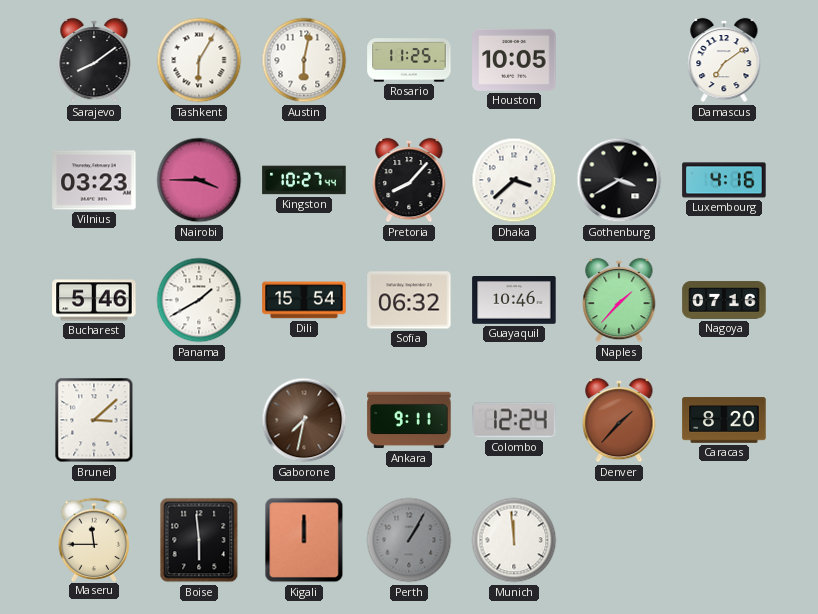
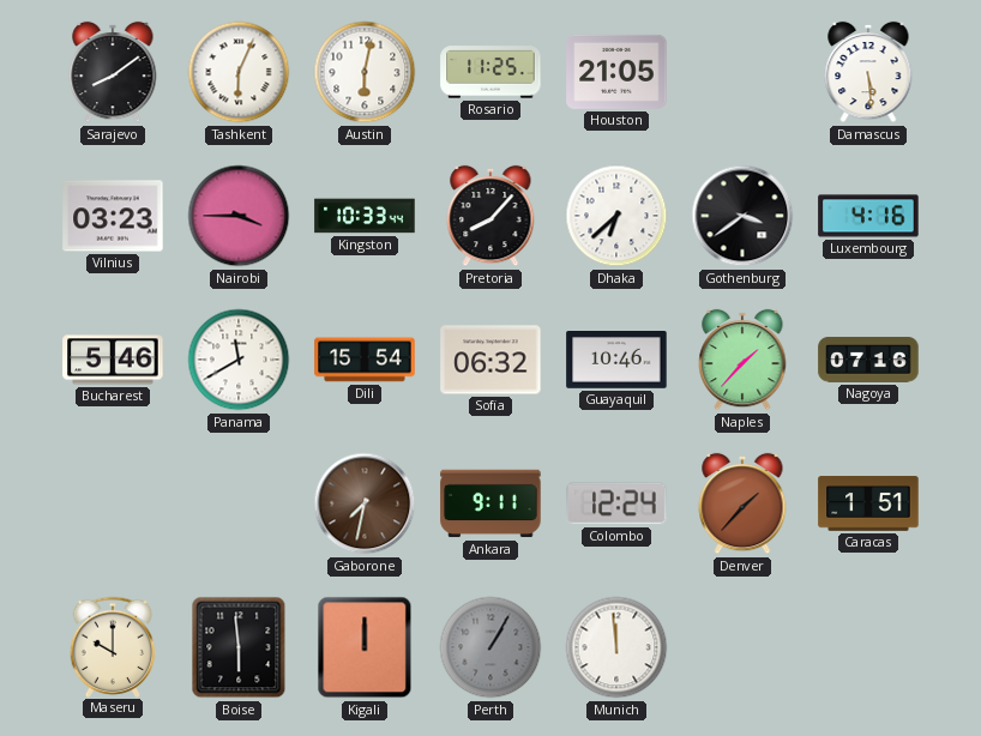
Tashkent: 6:05 -> 6:04
Houston: 10:05 -> 21:05
Damascus: 7:09 -> 5:29
Kingston: 10:27 -> 10:33
Dhaka: 3:38 -> 6:38
Gothenburg: 3:40 -> 3:39
Panama: 1:40 -> 11:40
Brunei: 3:08 -> none
Caracas: 8:20 -> 1:51
Maseru: 11:45 -> 10:00
